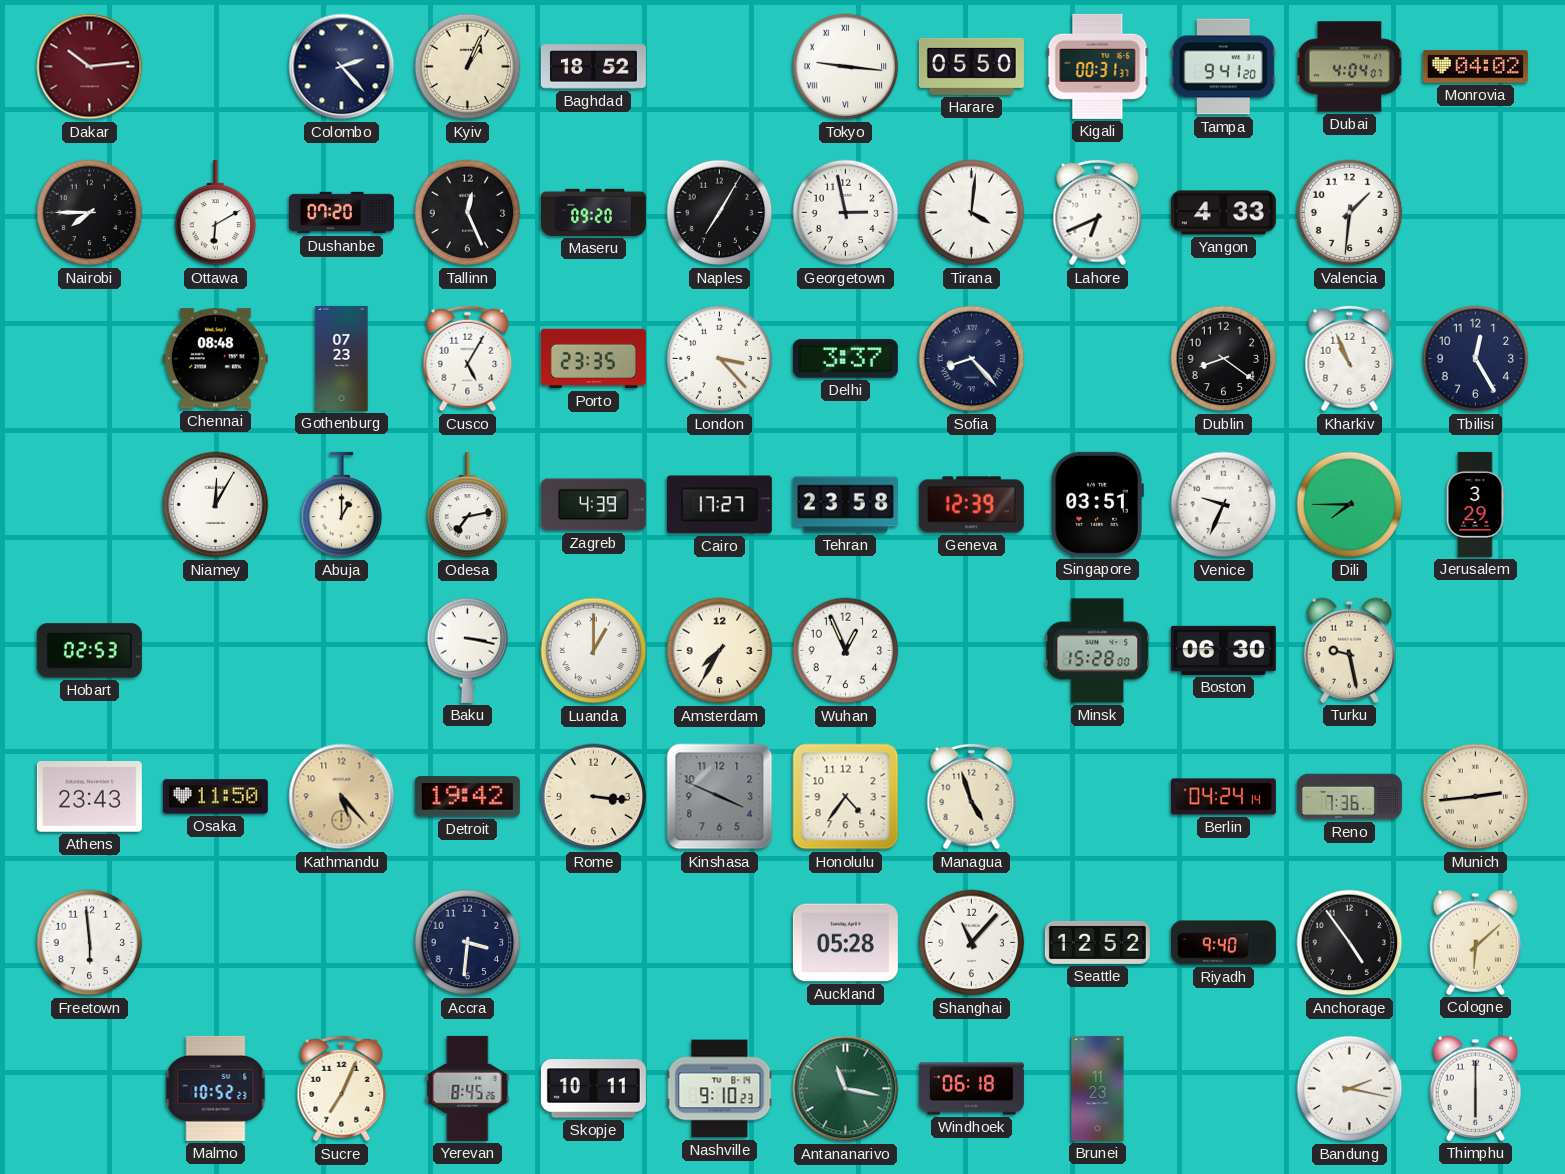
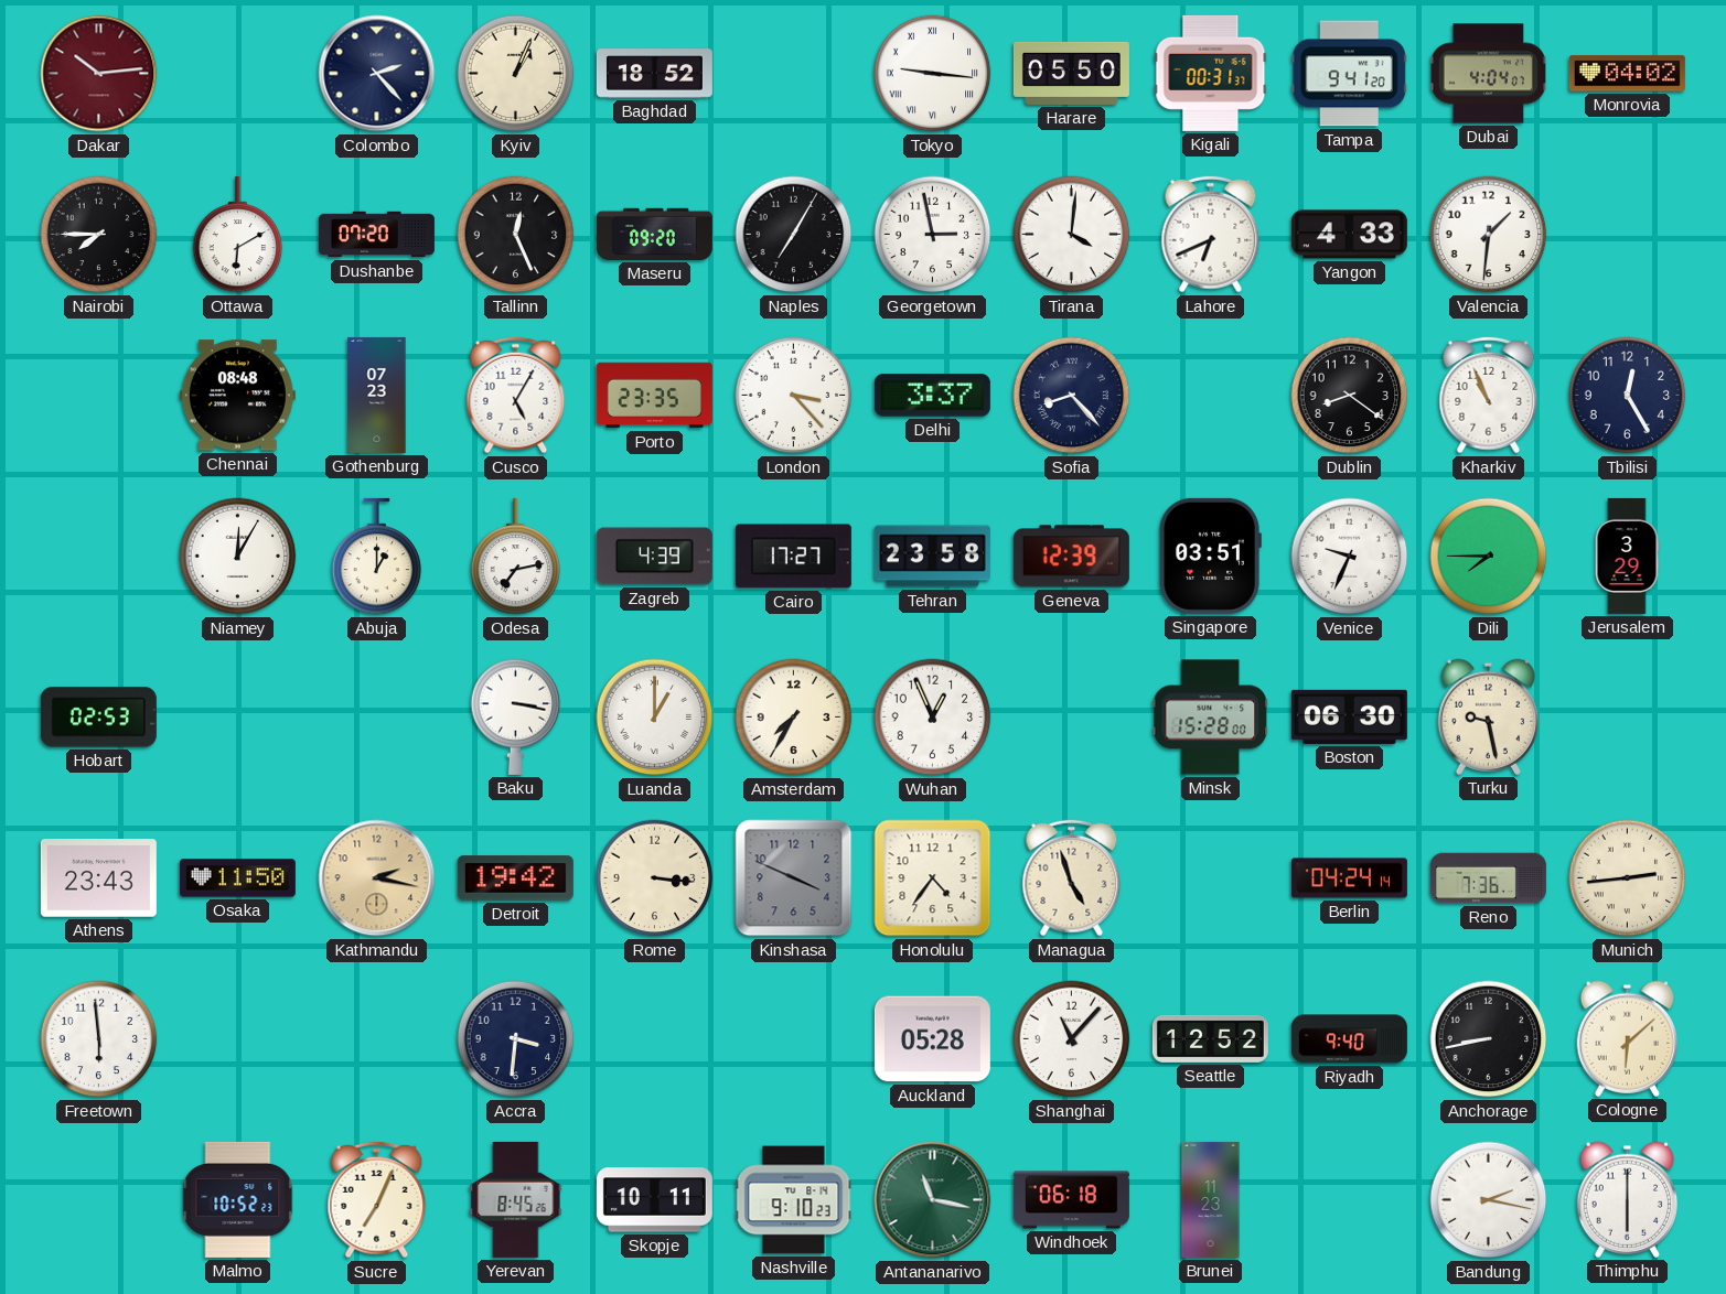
Kathmandu: 5:23 -> 2:17
Anchorage: 4:54 -> 8:43
